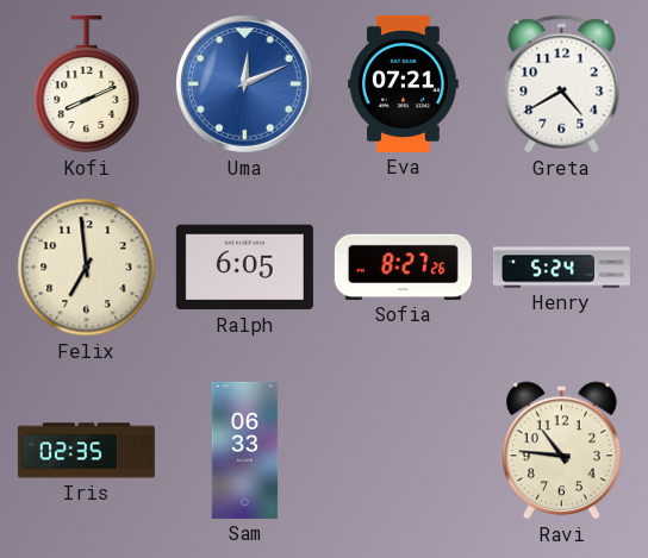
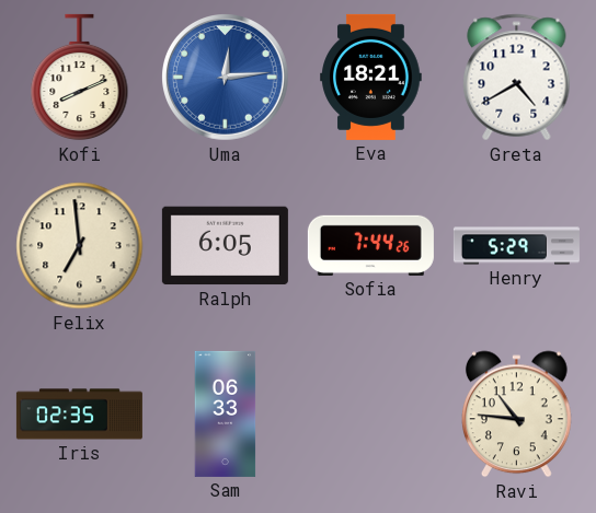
Uma: 12:11 -> 12:14
Eva: 07:21 -> 18:21
Sofia: 8:27 -> 7:44
Henry: 5:24 -> 5:29
